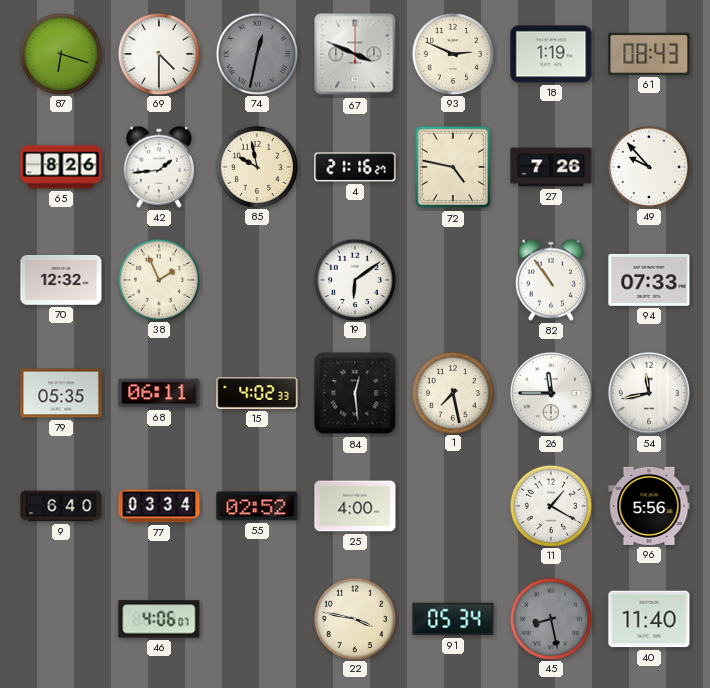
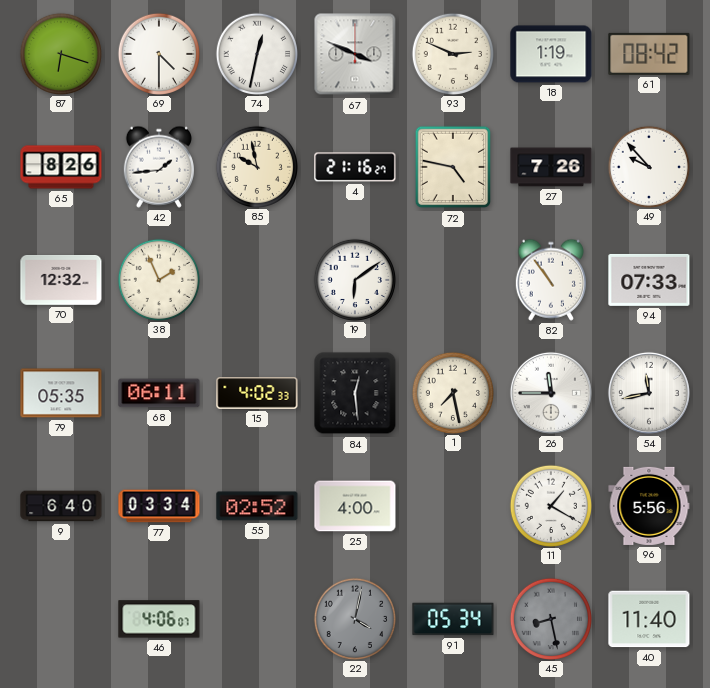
74 dial: grey -> white
61: 08:43 -> 08:42
22: 3:47 -> 4:02
22 dial: cream -> grey
